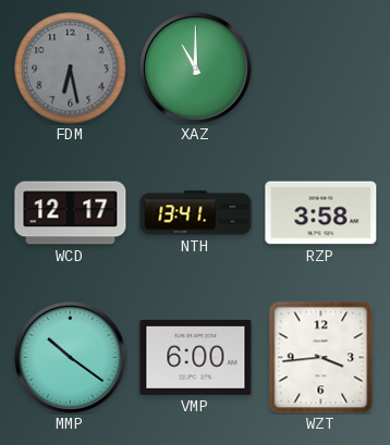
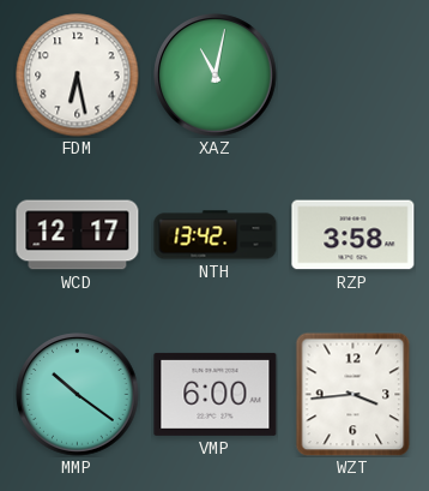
FDM dial: grey -> white
XAZ: 11:00 -> 11:02
NTH: 13:41 -> 13:42
